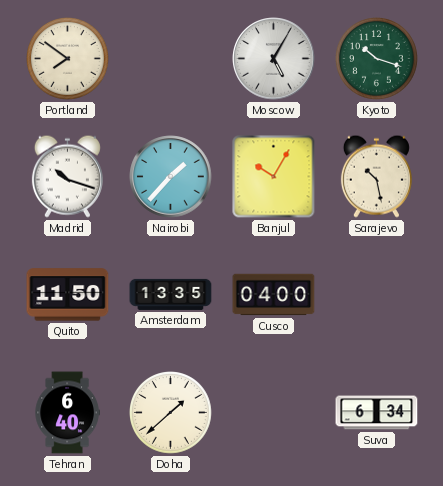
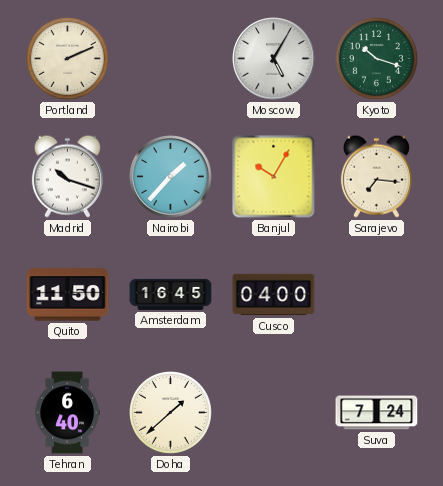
Portland: 7:51 -> 2:11
Sarajevo: 10:28 -> 7:16
Amsterdam: 13:35 -> 16:45
Suva: 6:34 -> 7:24
